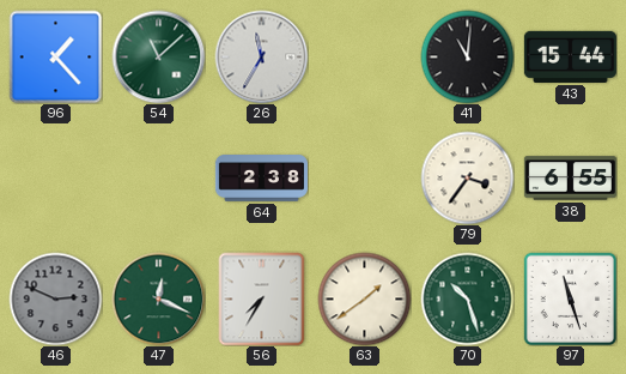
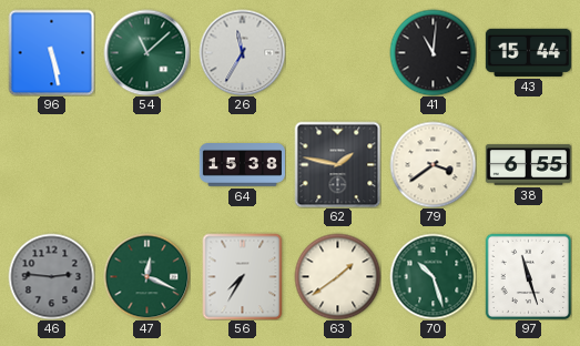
96: 1:23 -> 5:28
64: 2:38 -> 15:38
62: none -> 1:47
79: 3:36 -> 3:39
46: 2:49 -> 2:46
